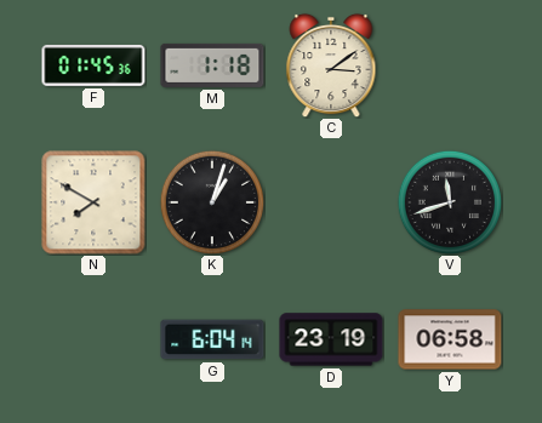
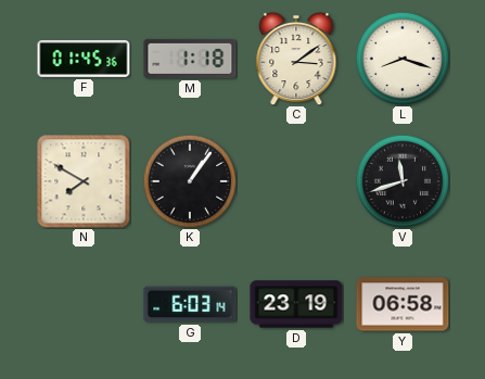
L: none -> 8:18
K: 1:03 -> 1:06
G: 6:04 -> 6:03
